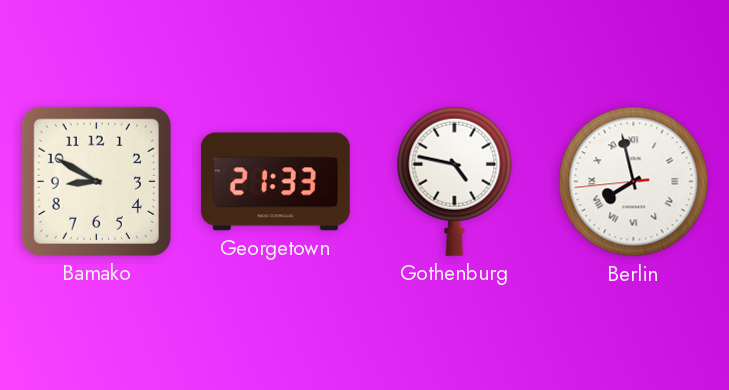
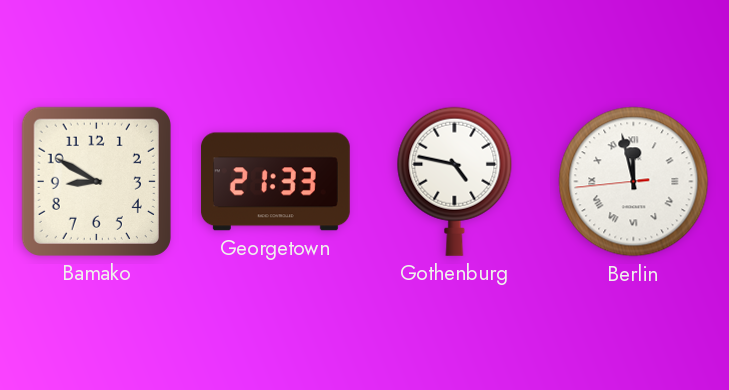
Berlin: 7:57 -> 11:57
